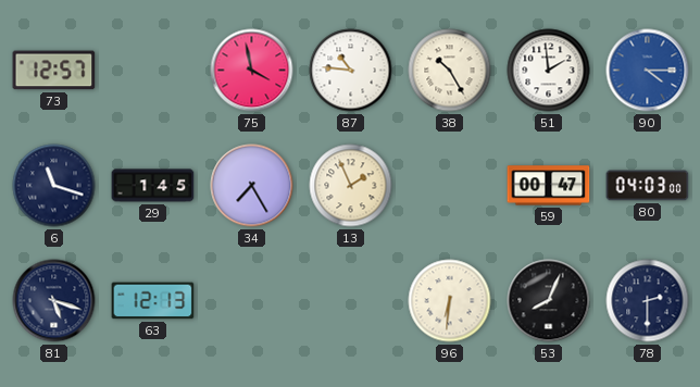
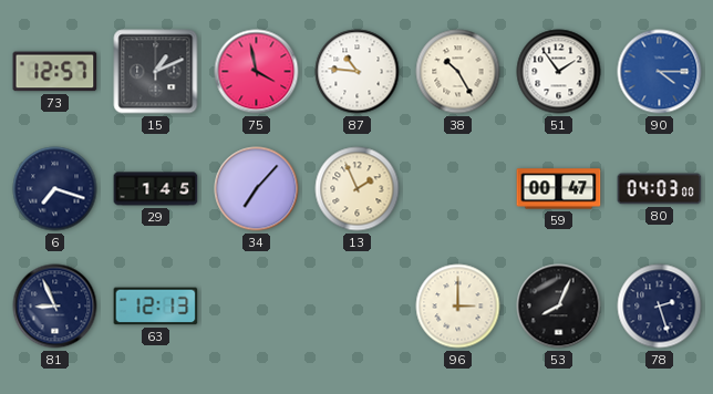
15: none -> 1:11
51: 1:59 -> 1:54
6: 11:18 -> 7:18
34: 7:25 -> 7:07
81: 5:18 -> 8:56
96: 6:31 -> 3:00
78: 2:30 -> 2:27
